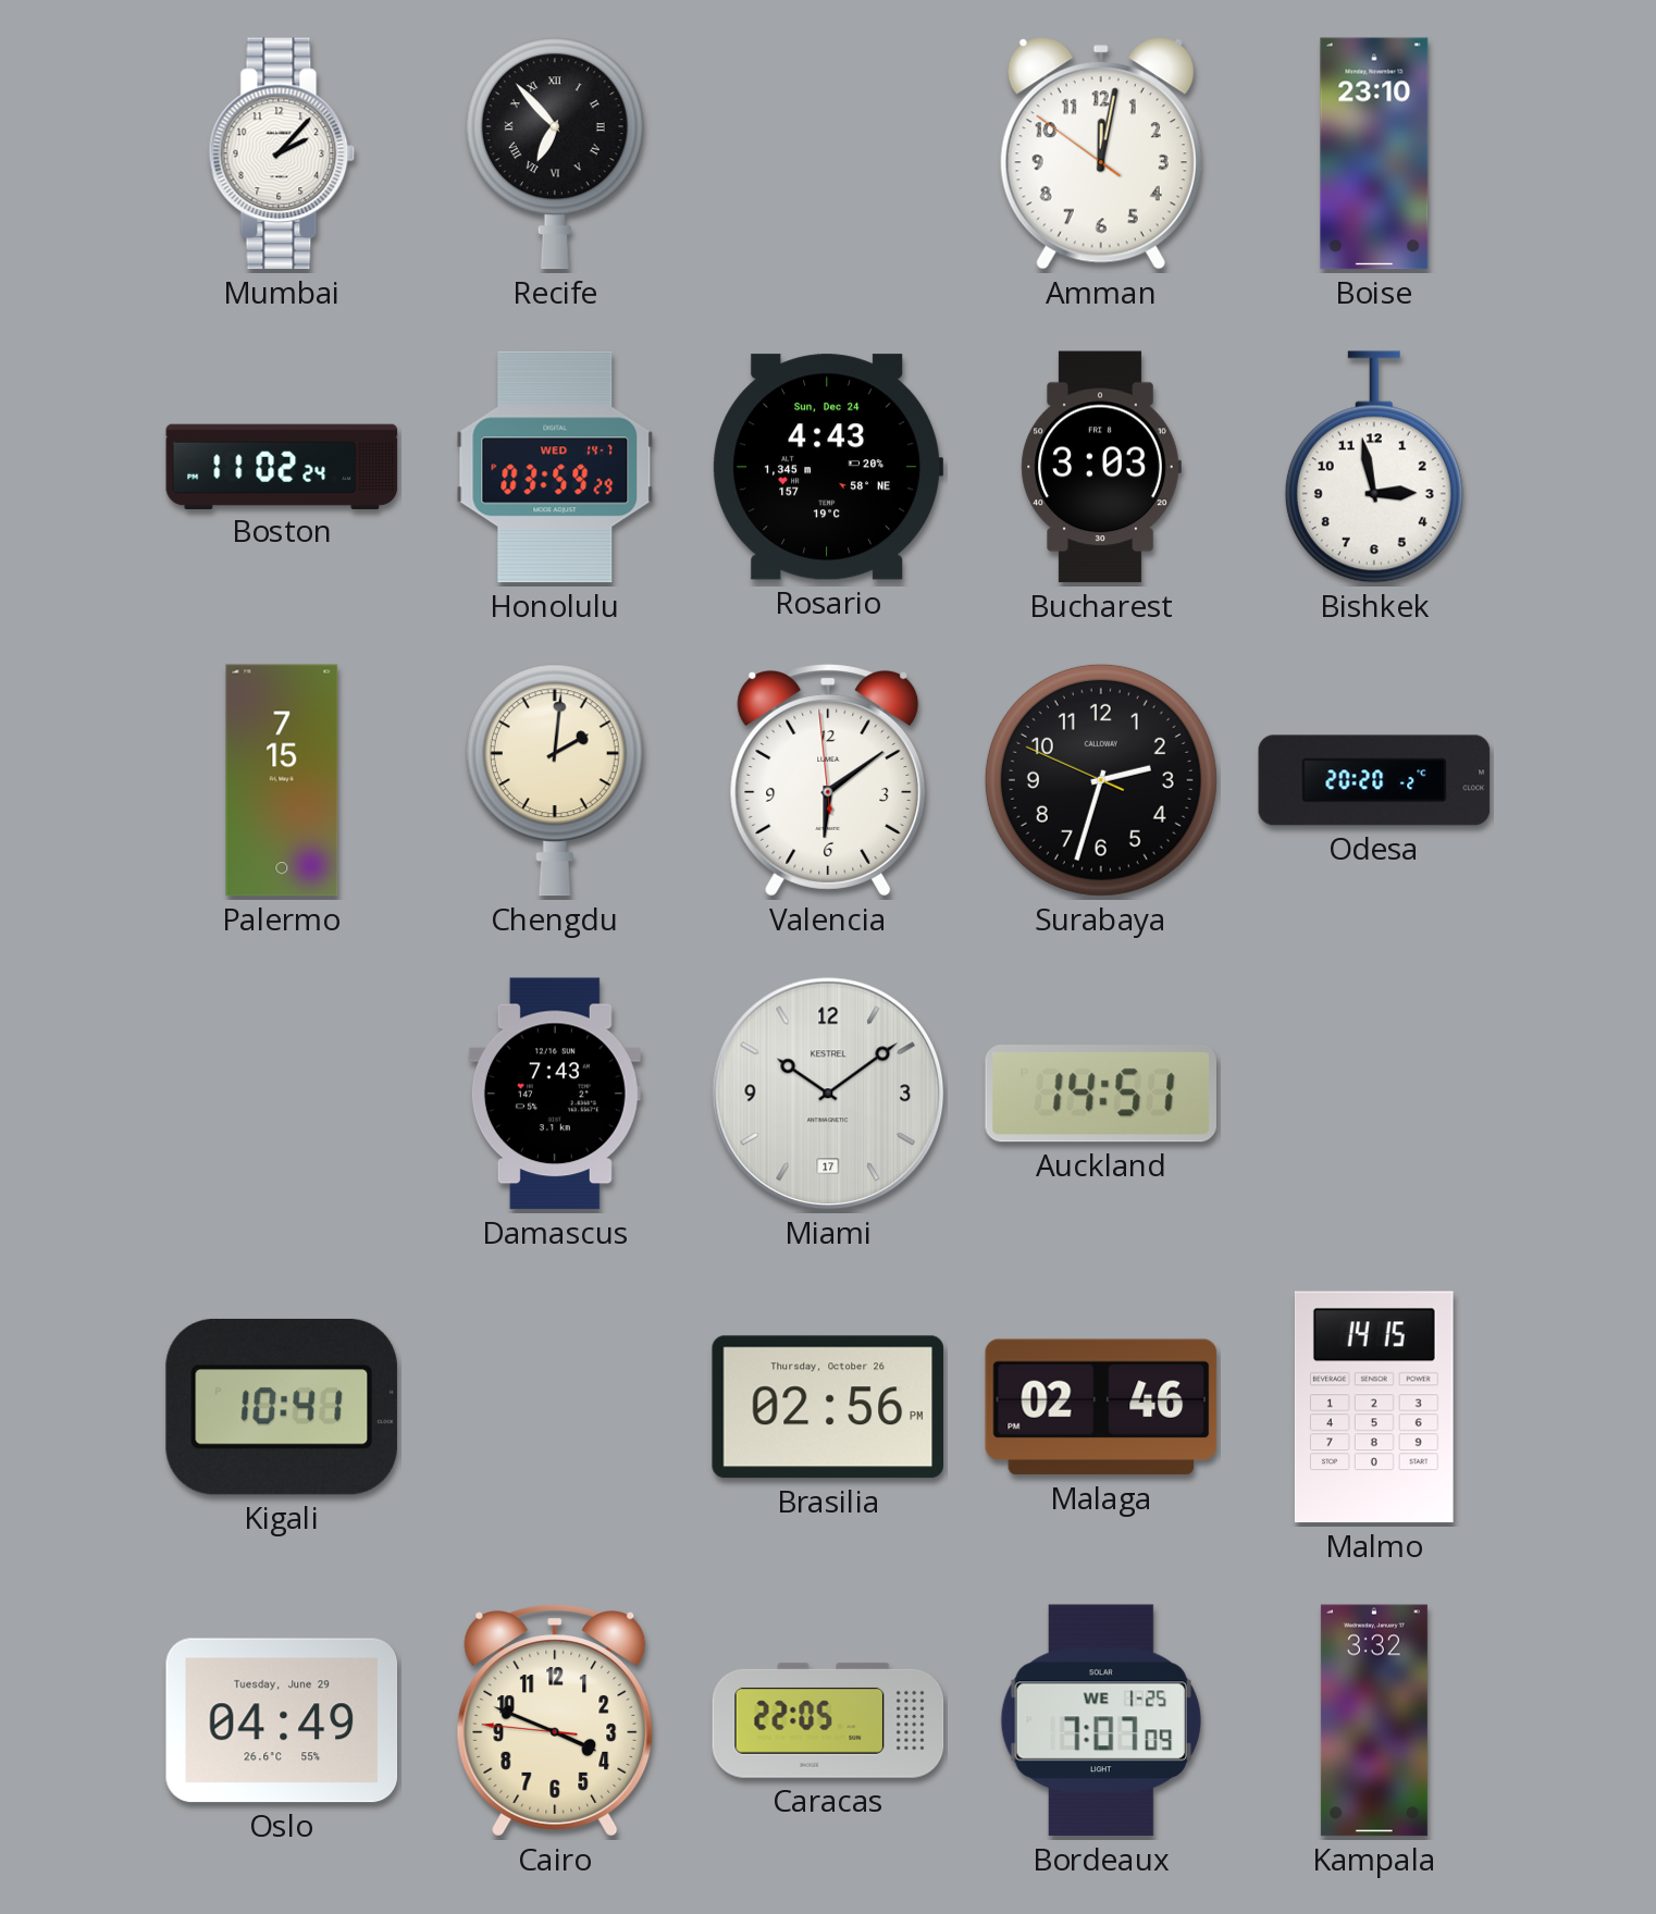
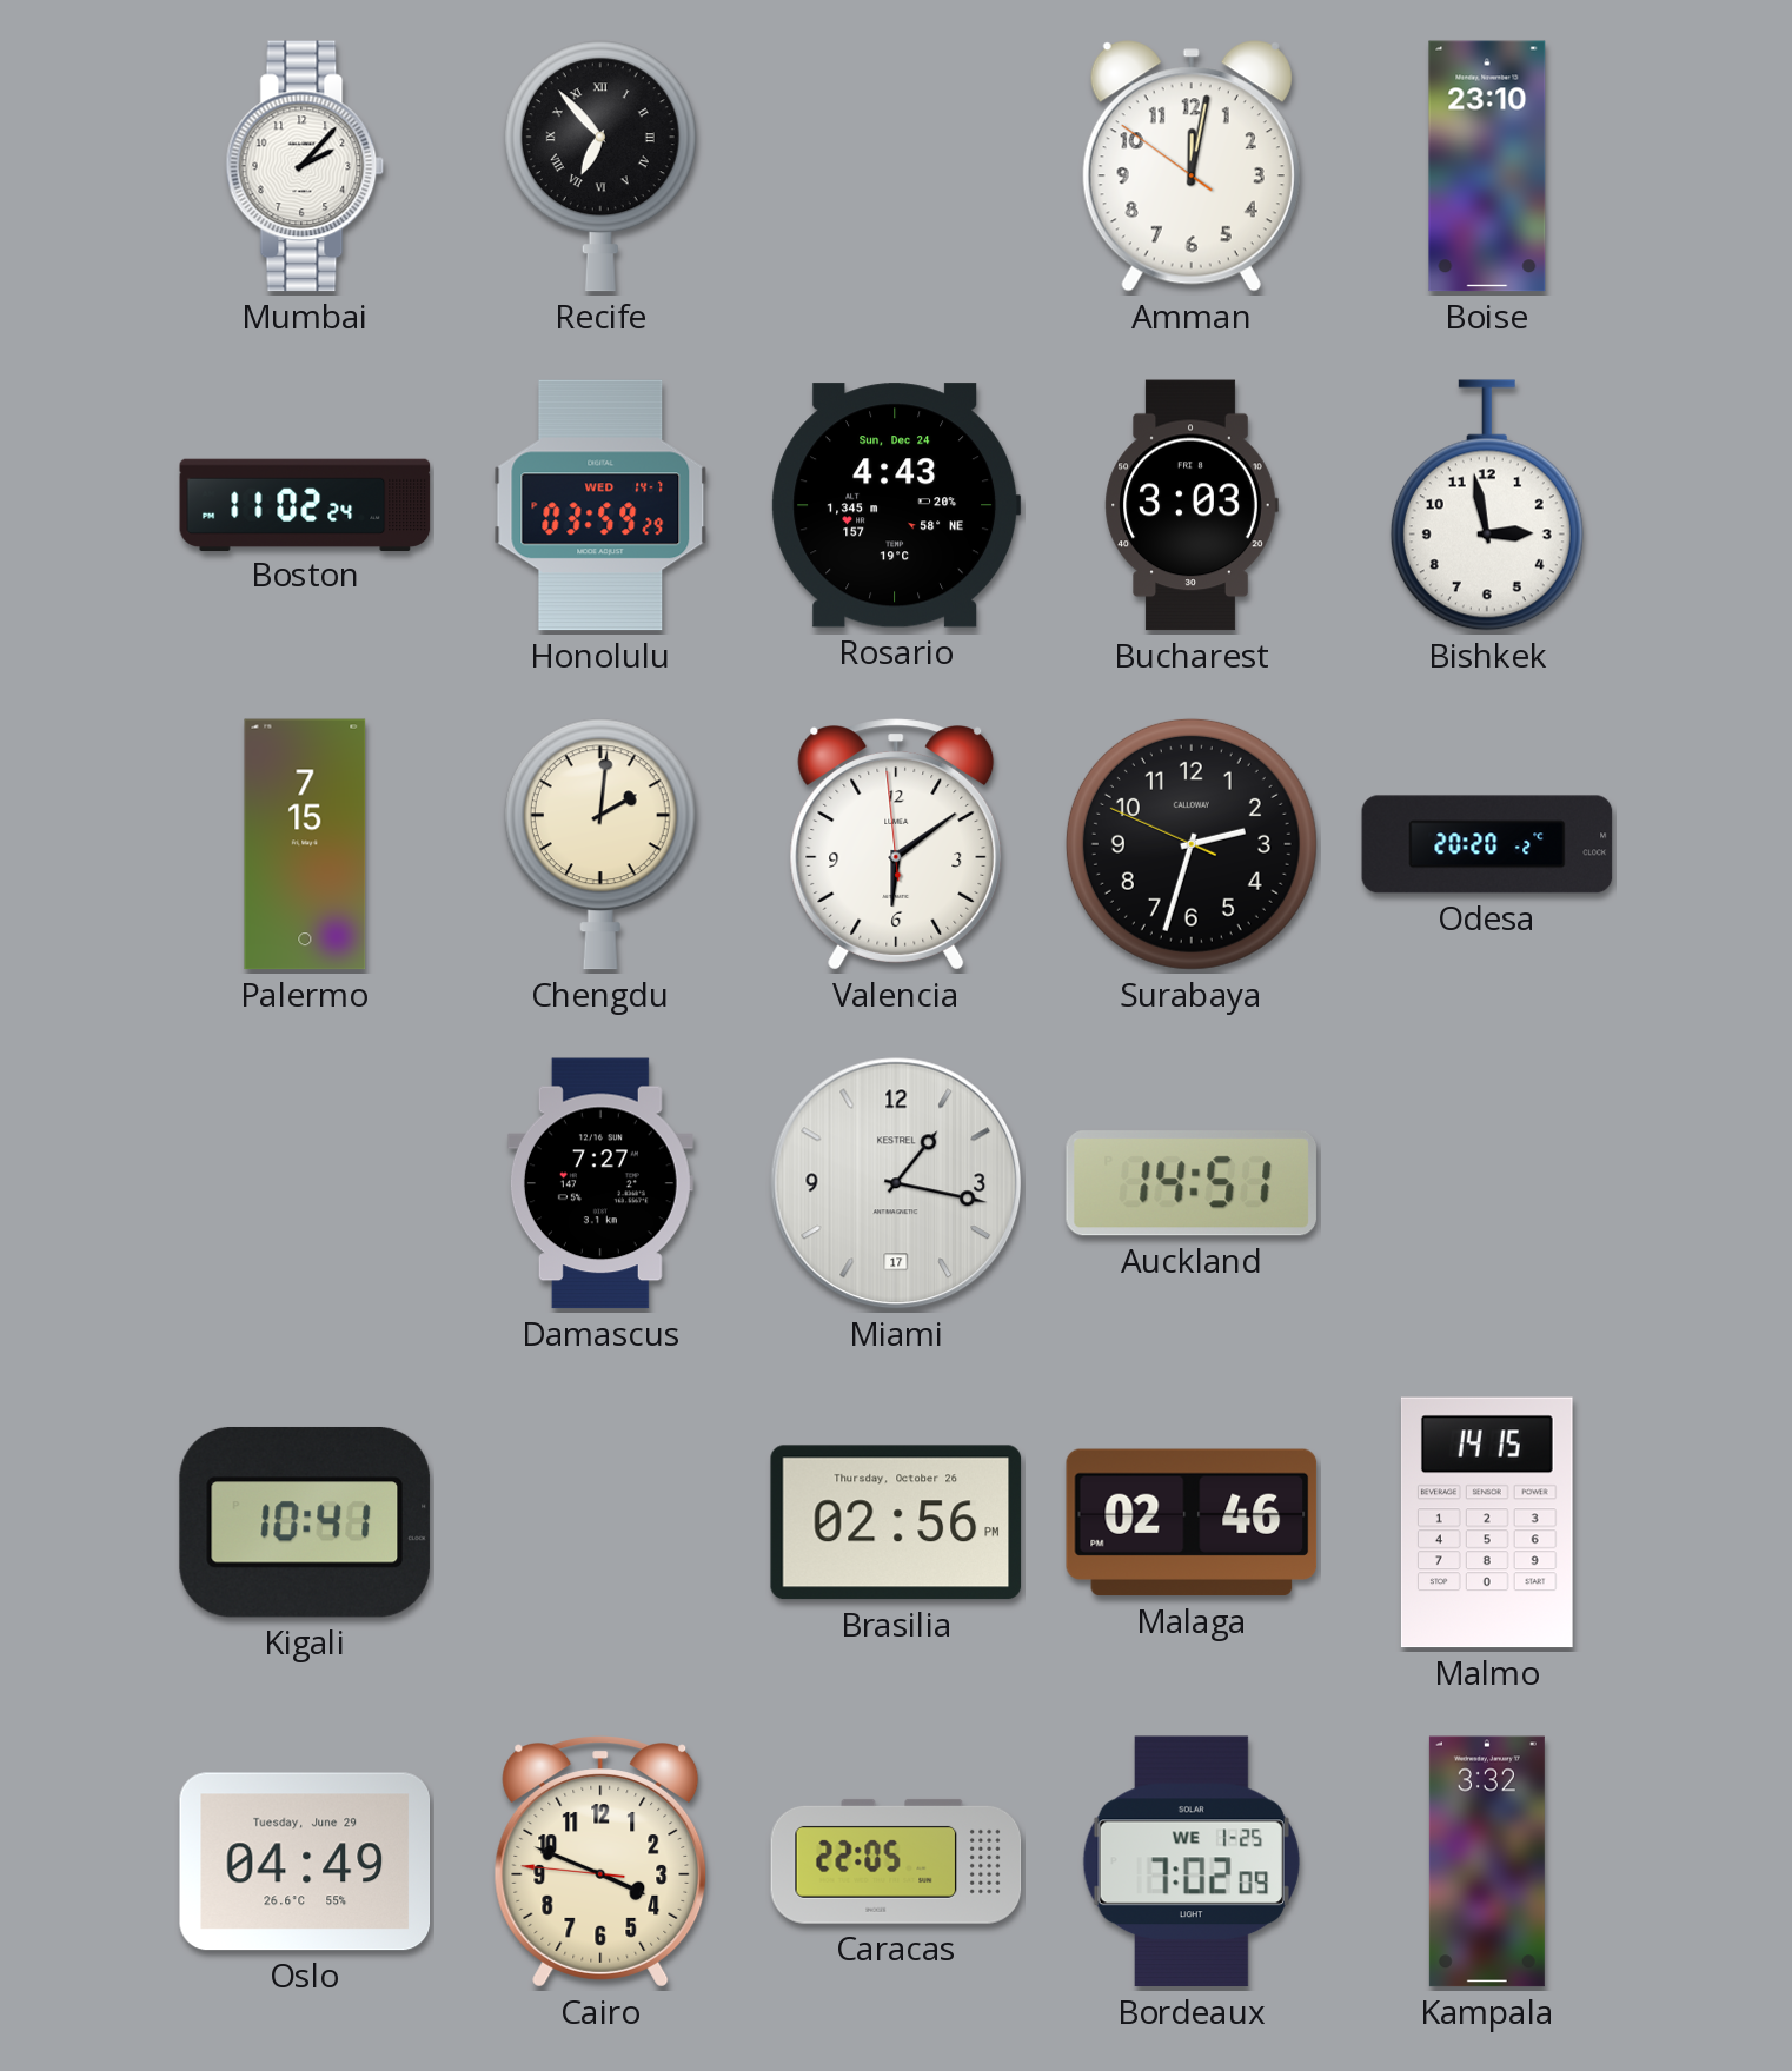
Damascus: 7:43 -> 7:27
Miami: 10:09 -> 1:17
Bordeaux: 7:07 -> 7:02
